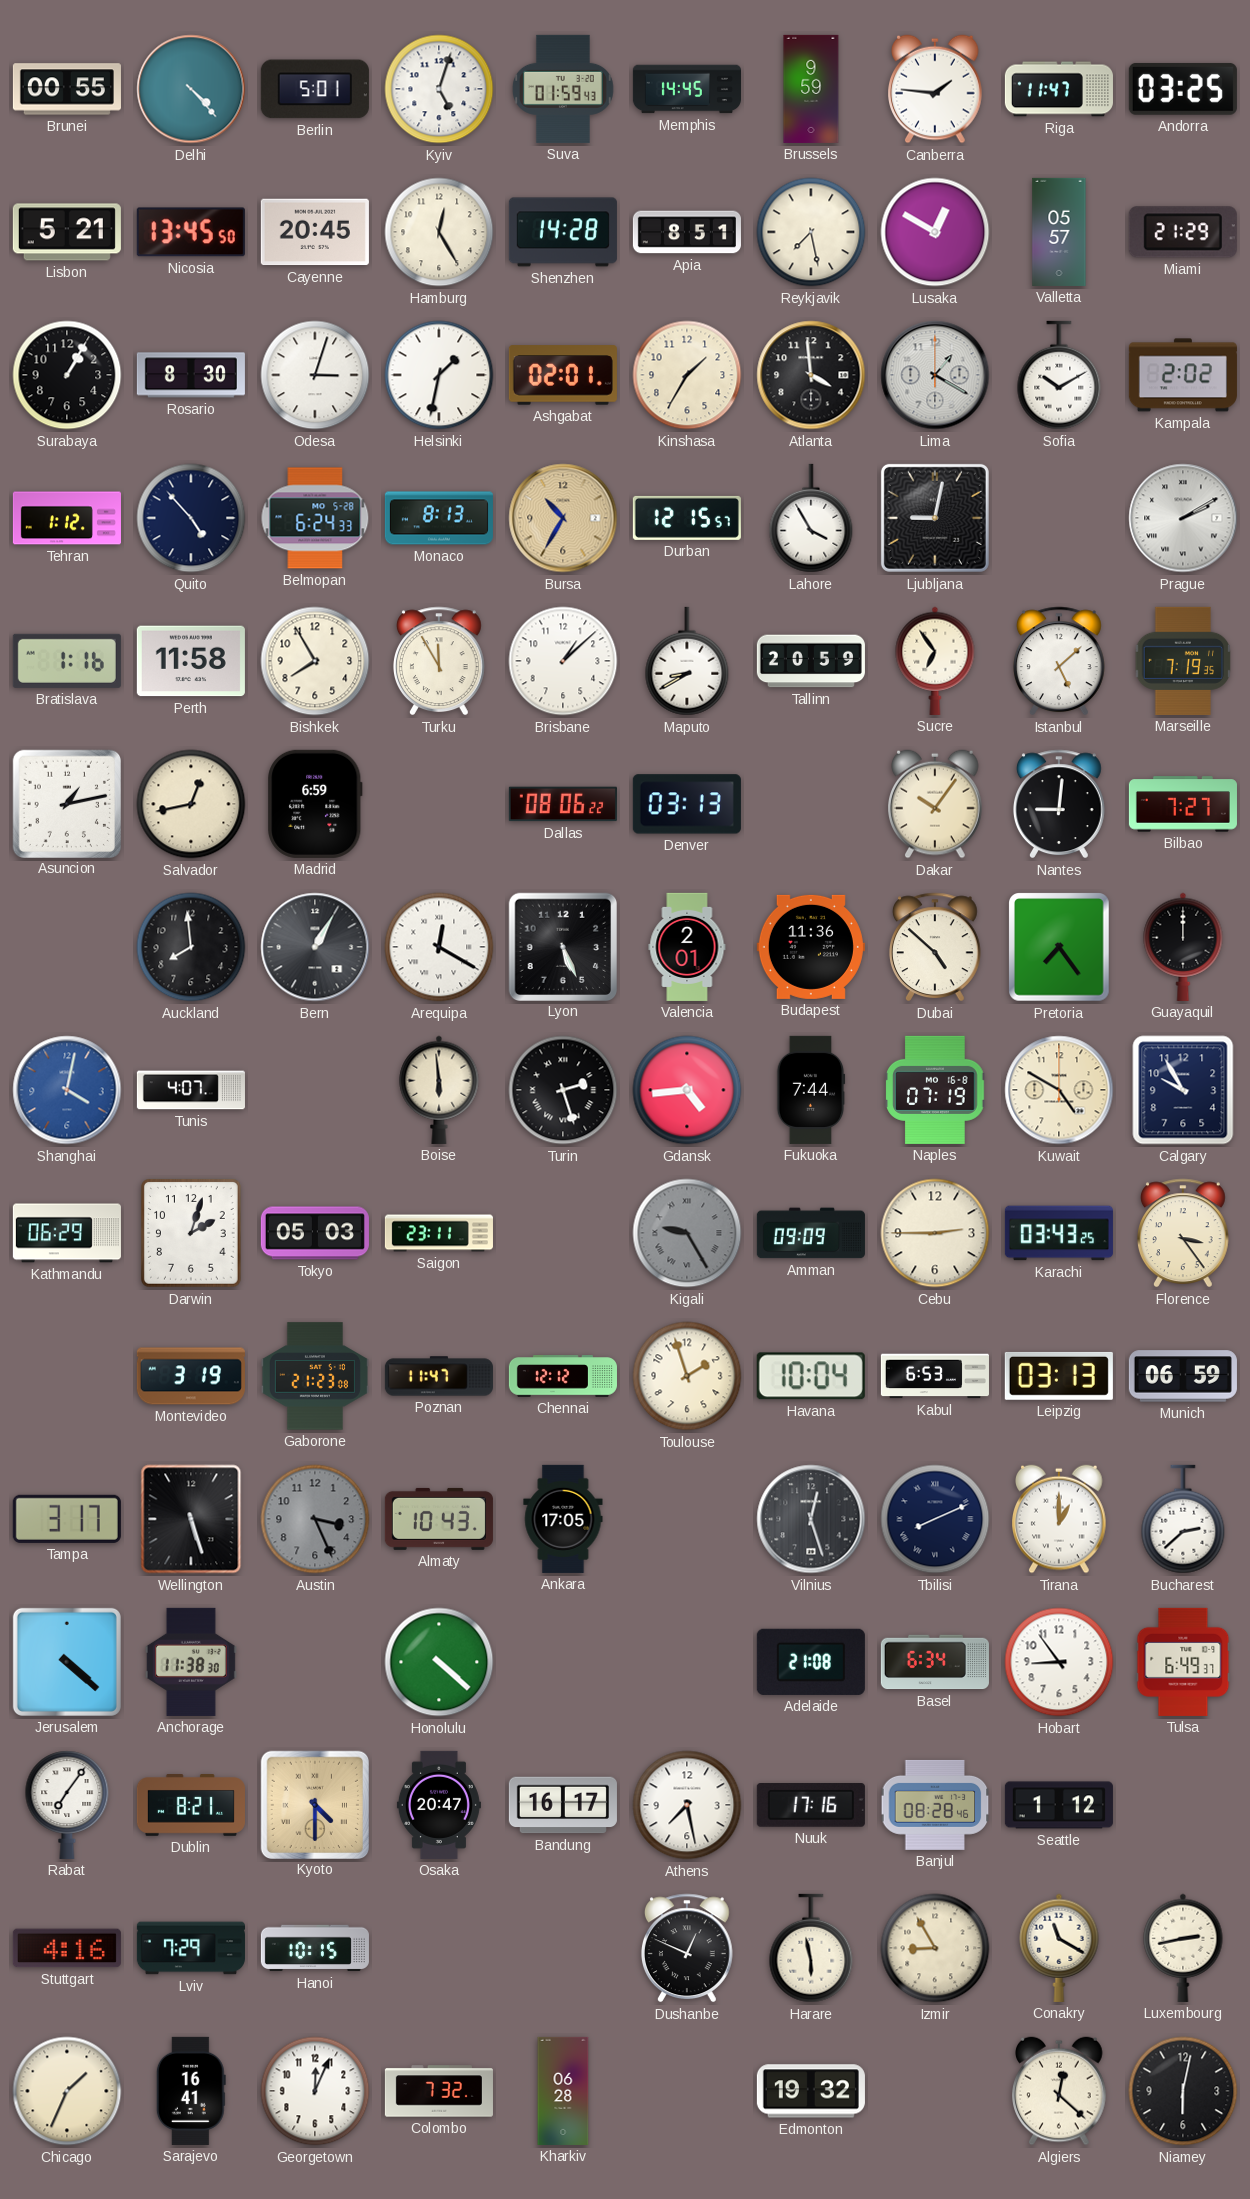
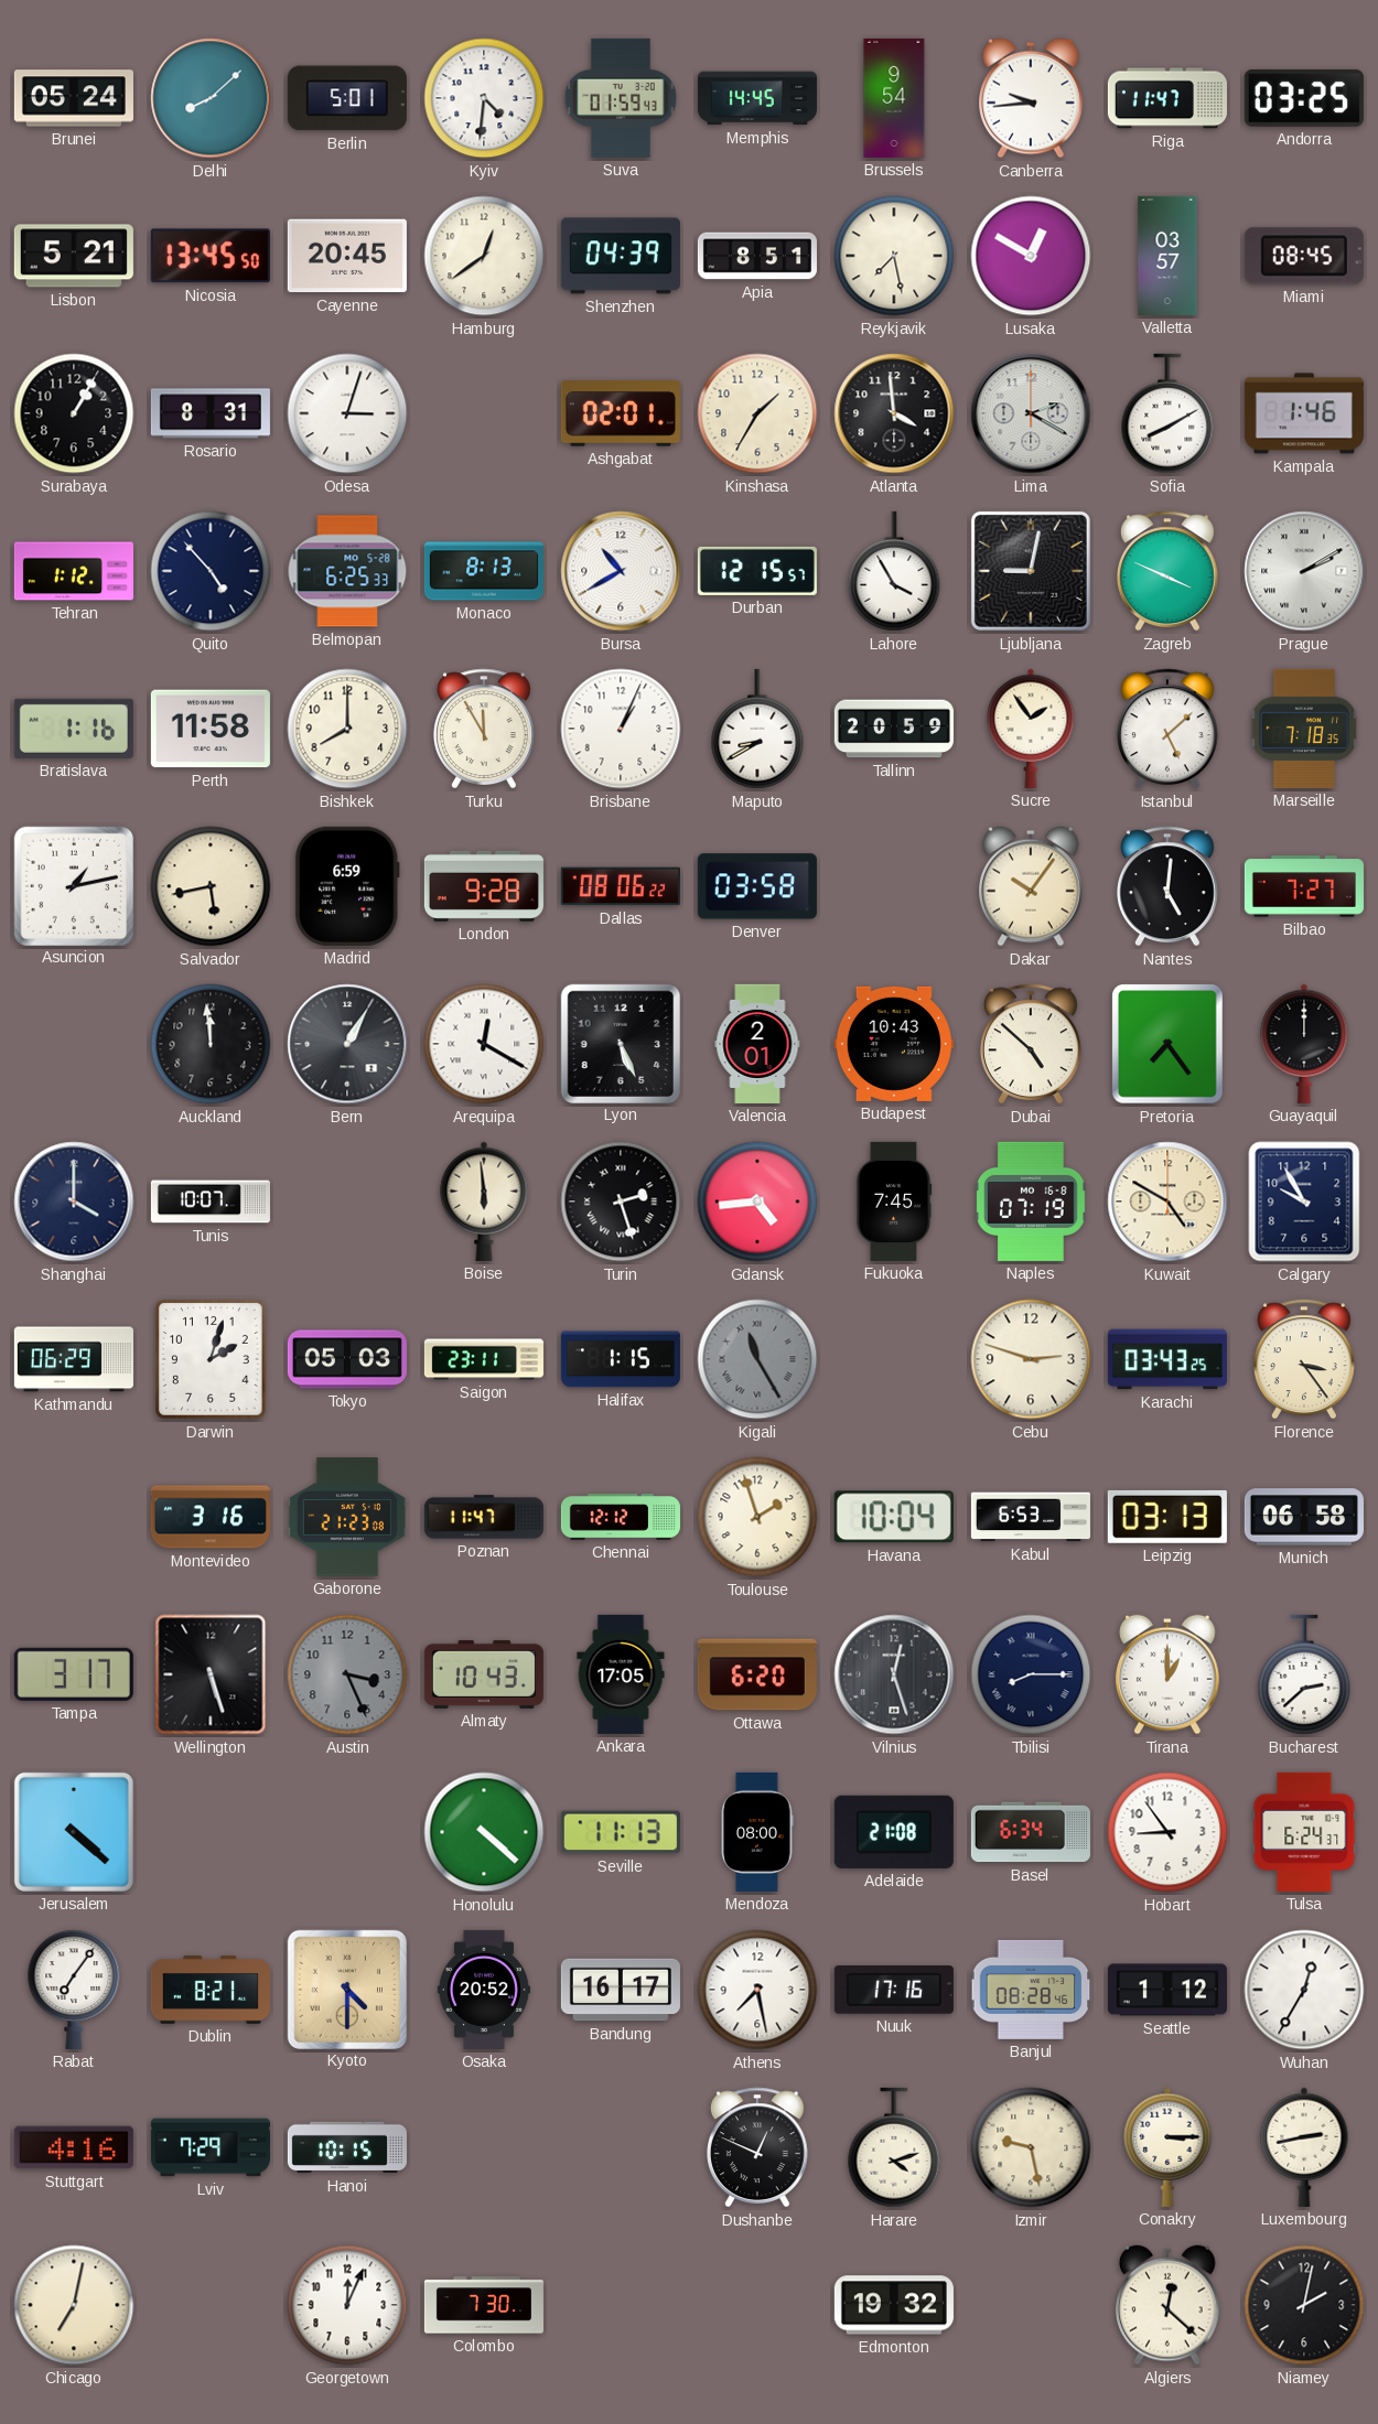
Brunei: 00:55 -> 05:24
Delhi: 4:23 -> 8:08
Kyiv: 5:03 -> 4:31
Brussels: 9:59 -> 9:54
Canberra: 1:46 -> 9:44
Hamburg: 12:25 -> 12:39
Shenzhen: 14:28 -> 04:39
Valletta: 05:57 -> 03:57
Miami: 21:29 -> 08:45
Rosario: 8:30 -> 8:31
Helsinki: 1:32 -> none
Lima: 1:20 -> 2:20
Sofia: 10:10 -> 8:10
Kampala: 2:02 -> 1:46
Belmopan: 6:24 -> 6:25
Bursa: 10:35 -> 10:40
Bursa dial: champagne -> white
Zagreb: none -> 3:49
Bishkek: 7:55 -> 8:00
Brisbane: 1:08 -> 1:04
Sucre: 6:54 -> 1:54
Marseille: 7:19 -> 7:18
Salvador: 12:43 -> 5:43
London: none -> 9:28
Denver: 03:13 -> 03:58
Nantes: 9:01 -> 5:01
Auckland: 7:59 -> 11:59
Budapest: 11:36 -> 10:43
Shanghai: 4:02 -> 4:00
Shanghai dial: blue -> navy
Tunis: 4:07 -> 10:07
Fukuoka: 7:44 -> 7:45
Halifax: none -> 1:15
Kigali: 9:25 -> 11:25
Amman: 09:09 -> none
Cebu: 2:45 -> 2:48
Montevideo: 3:19 -> 3:16
Munich: 06:59 -> 06:58
Ottawa: none -> 6:20
Tbilisi: 8:11 -> 8:15
Anchorage: 11:38 -> none
Seville: none -> 11:13
Mendoza: none -> 08:00
Tulsa: 6:49 -> 6:24
Osaka: 20:47 -> 20:52
Wuhan: none -> 12:35
Harare: 5:58 -> 4:12
Izmir: 8:55 -> 9:28
Conakry: 11:20 -> 3:15
Chicago: 1:34 -> 7:02
Sarajevo: 16:41 -> none
Colombo: 7:32 -> 7:30
Kharkiv: 06:28 -> none
Niamey: 6:02 -> 2:02
